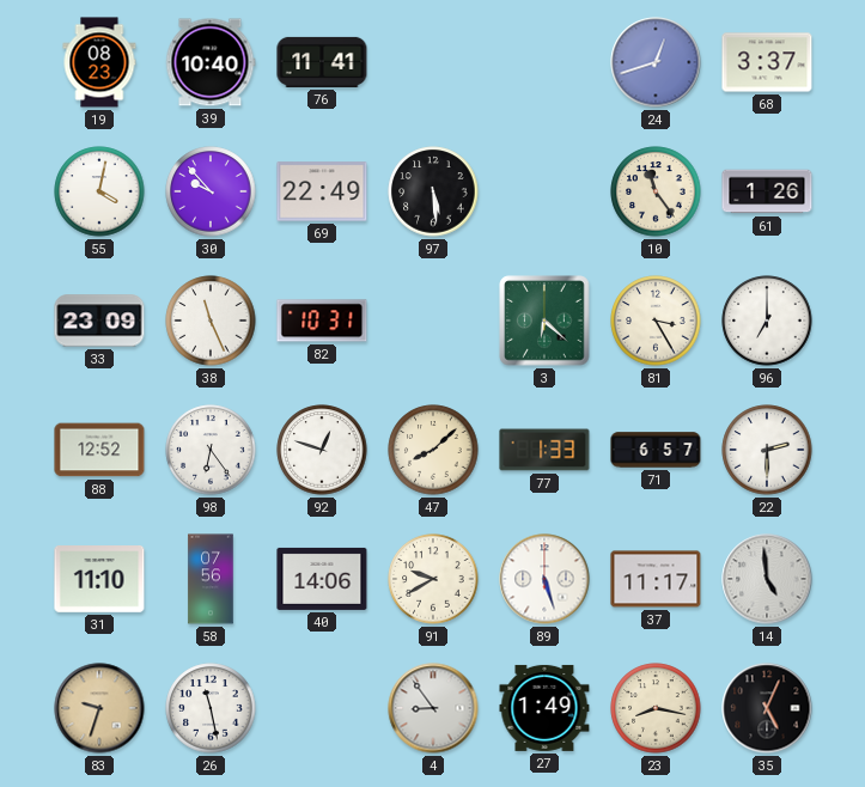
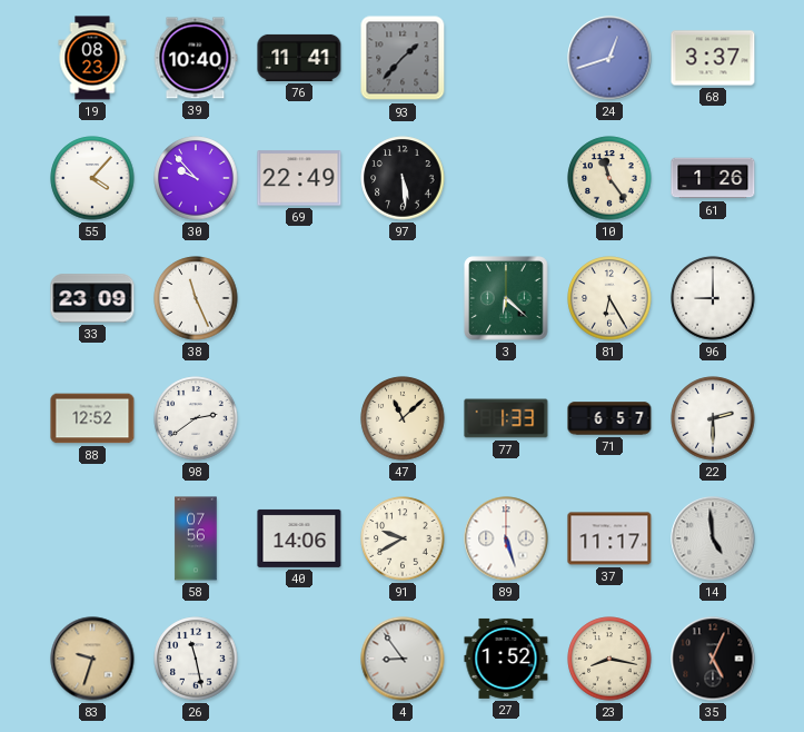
93: none -> 1:37
55: 4:02 -> 4:07
82: 10:31 -> none
81: 3:25 -> 6:25
96: 7:00 -> 9:00
98: 6:24 -> 2:39
92: 12:48 -> none
47: 8:08 -> 11:08
31: 11:10 -> none
27: 1:49 -> 1:52
